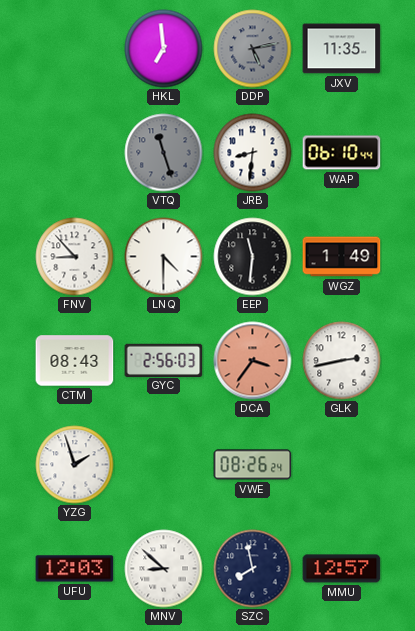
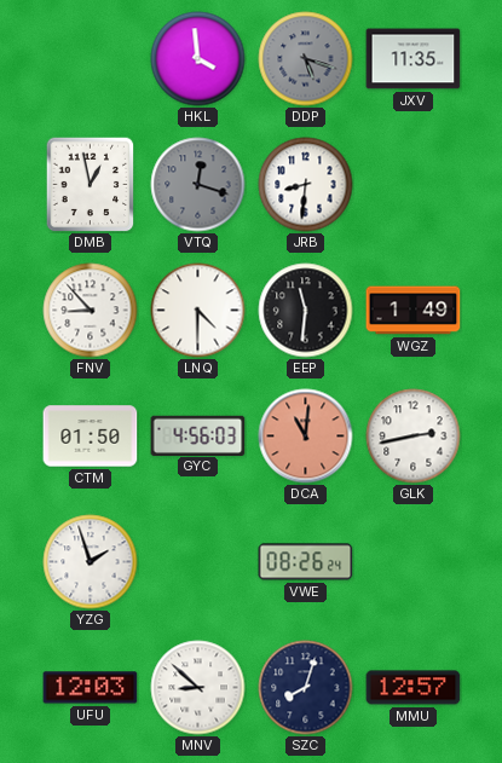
HKL: 6:59 -> 3:59
DDP: 5:13 -> 5:18
DMB: none -> 12:58
VTQ: 11:27 -> 12:18
WAP: 06:10 -> none
CTM: 08:43 -> 01:50
GYC: 2:56 -> 4:56
DCA: 3:36 -> 11:01
SZC: 7:58 -> 8:03
